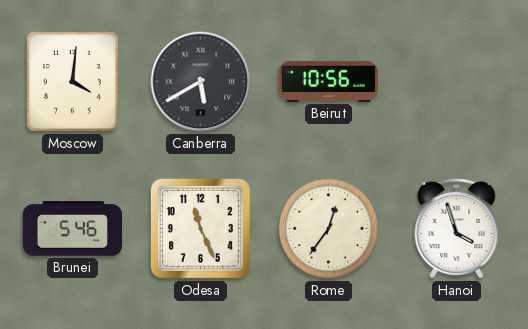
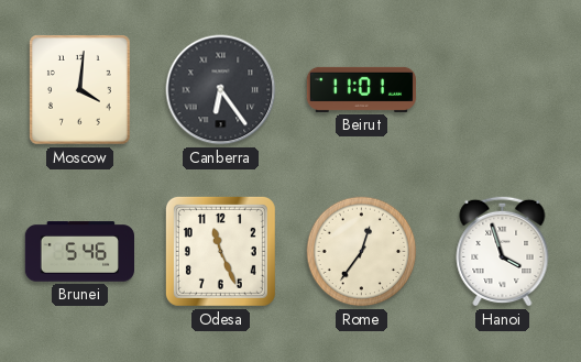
Canberra: 5:40 -> 6:24
Beirut: 10:56 -> 11:01
